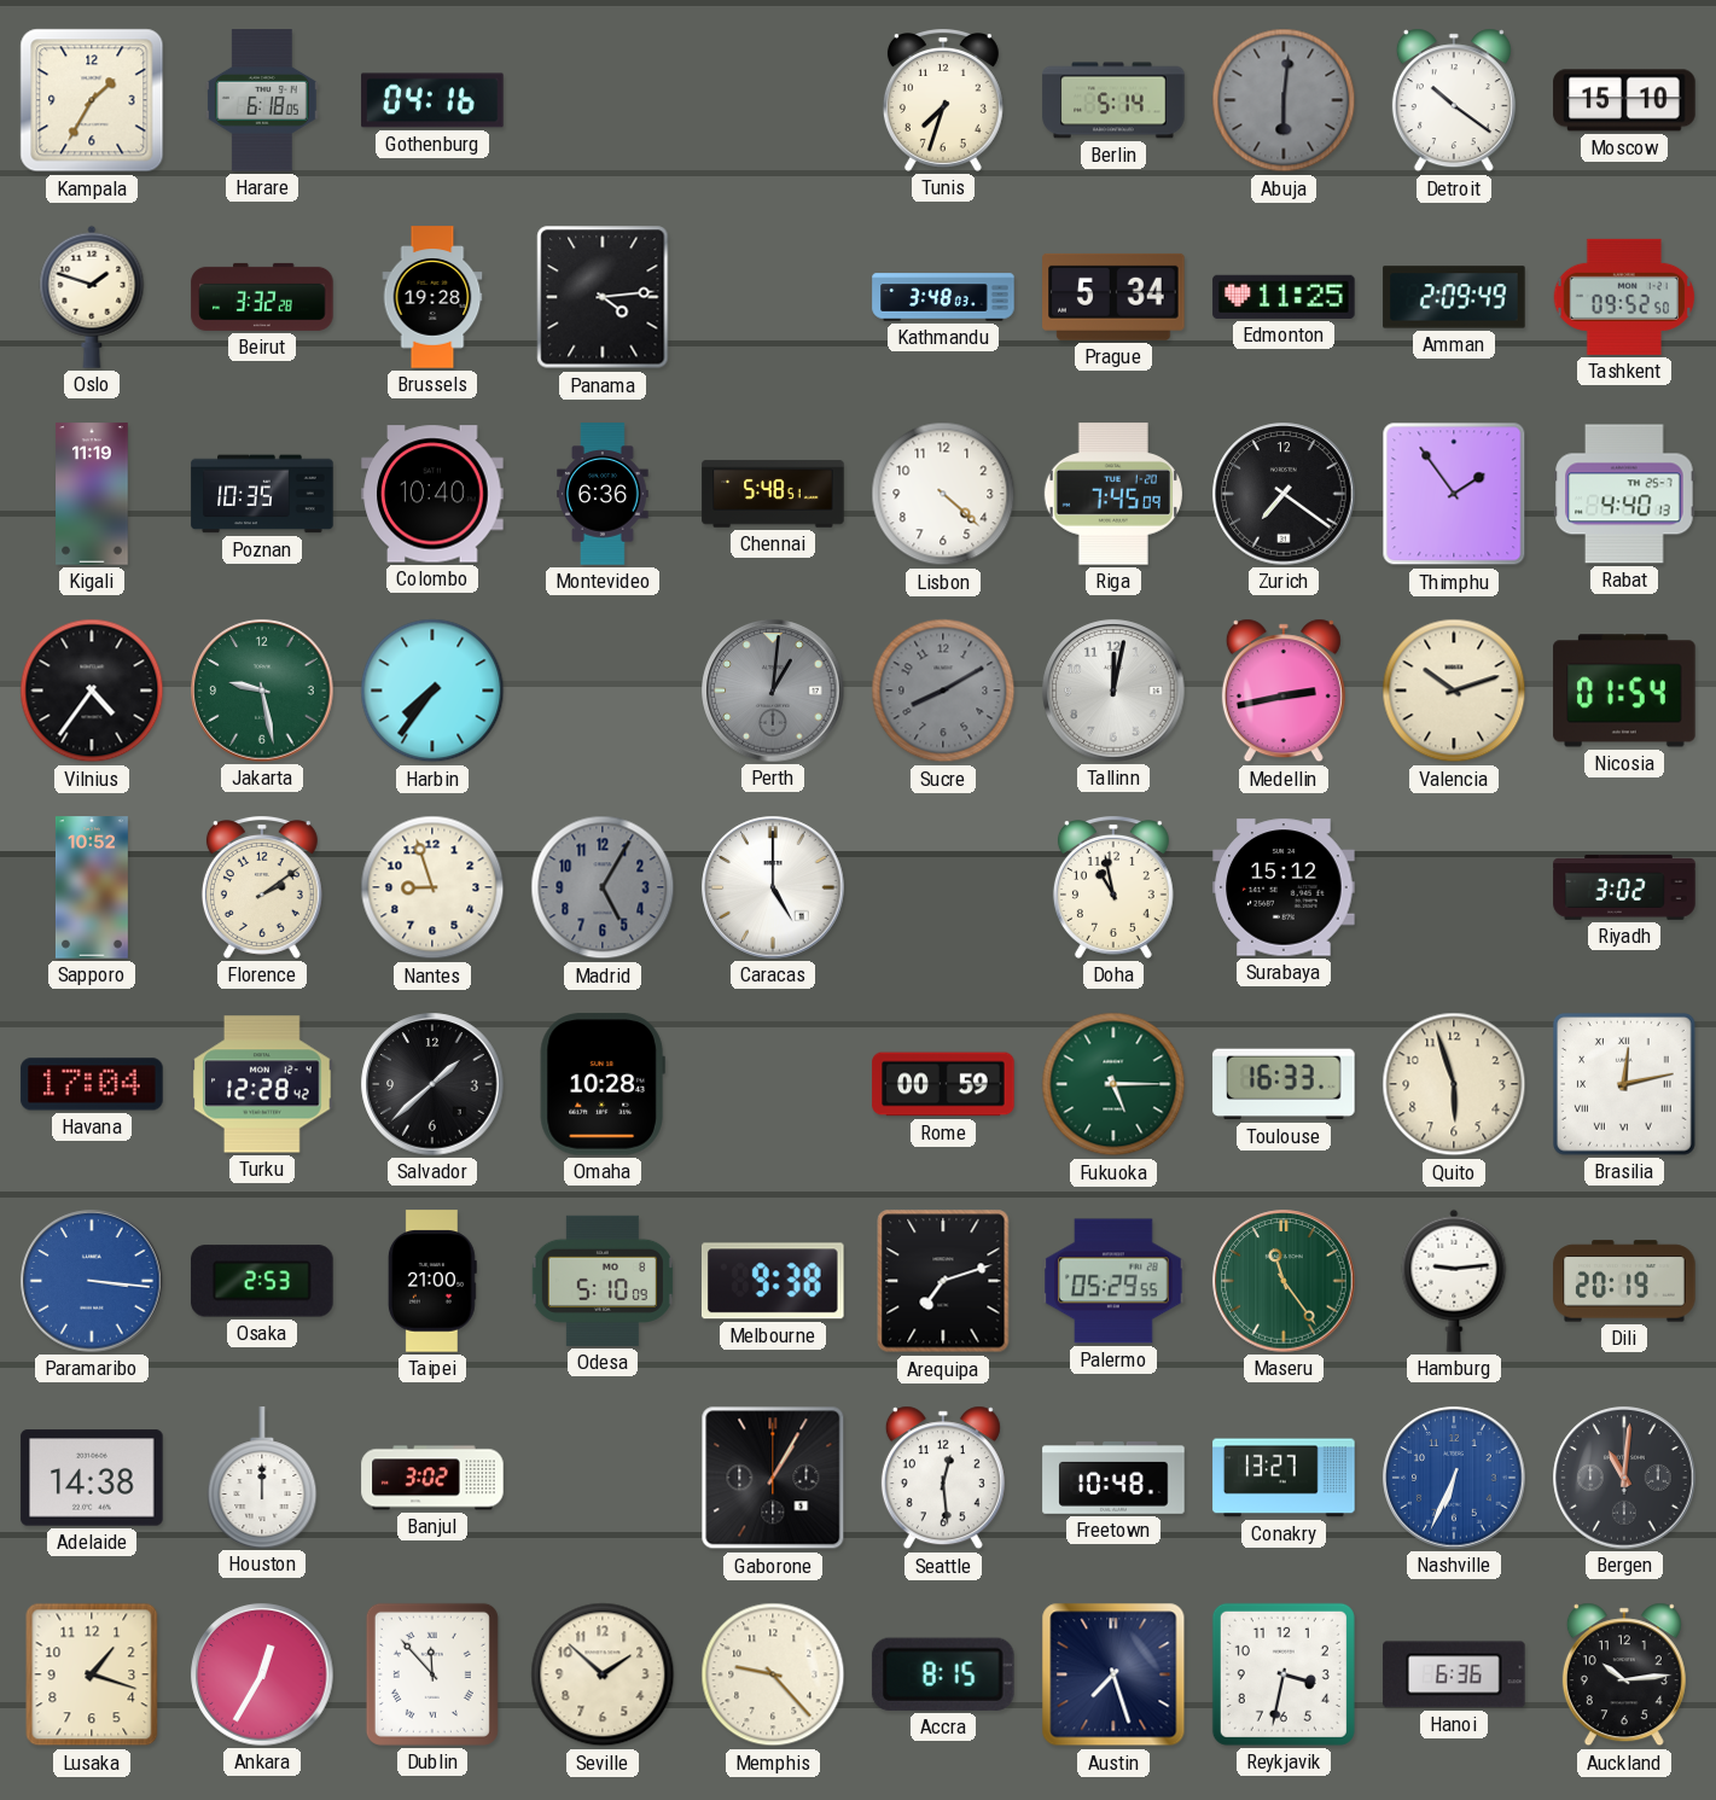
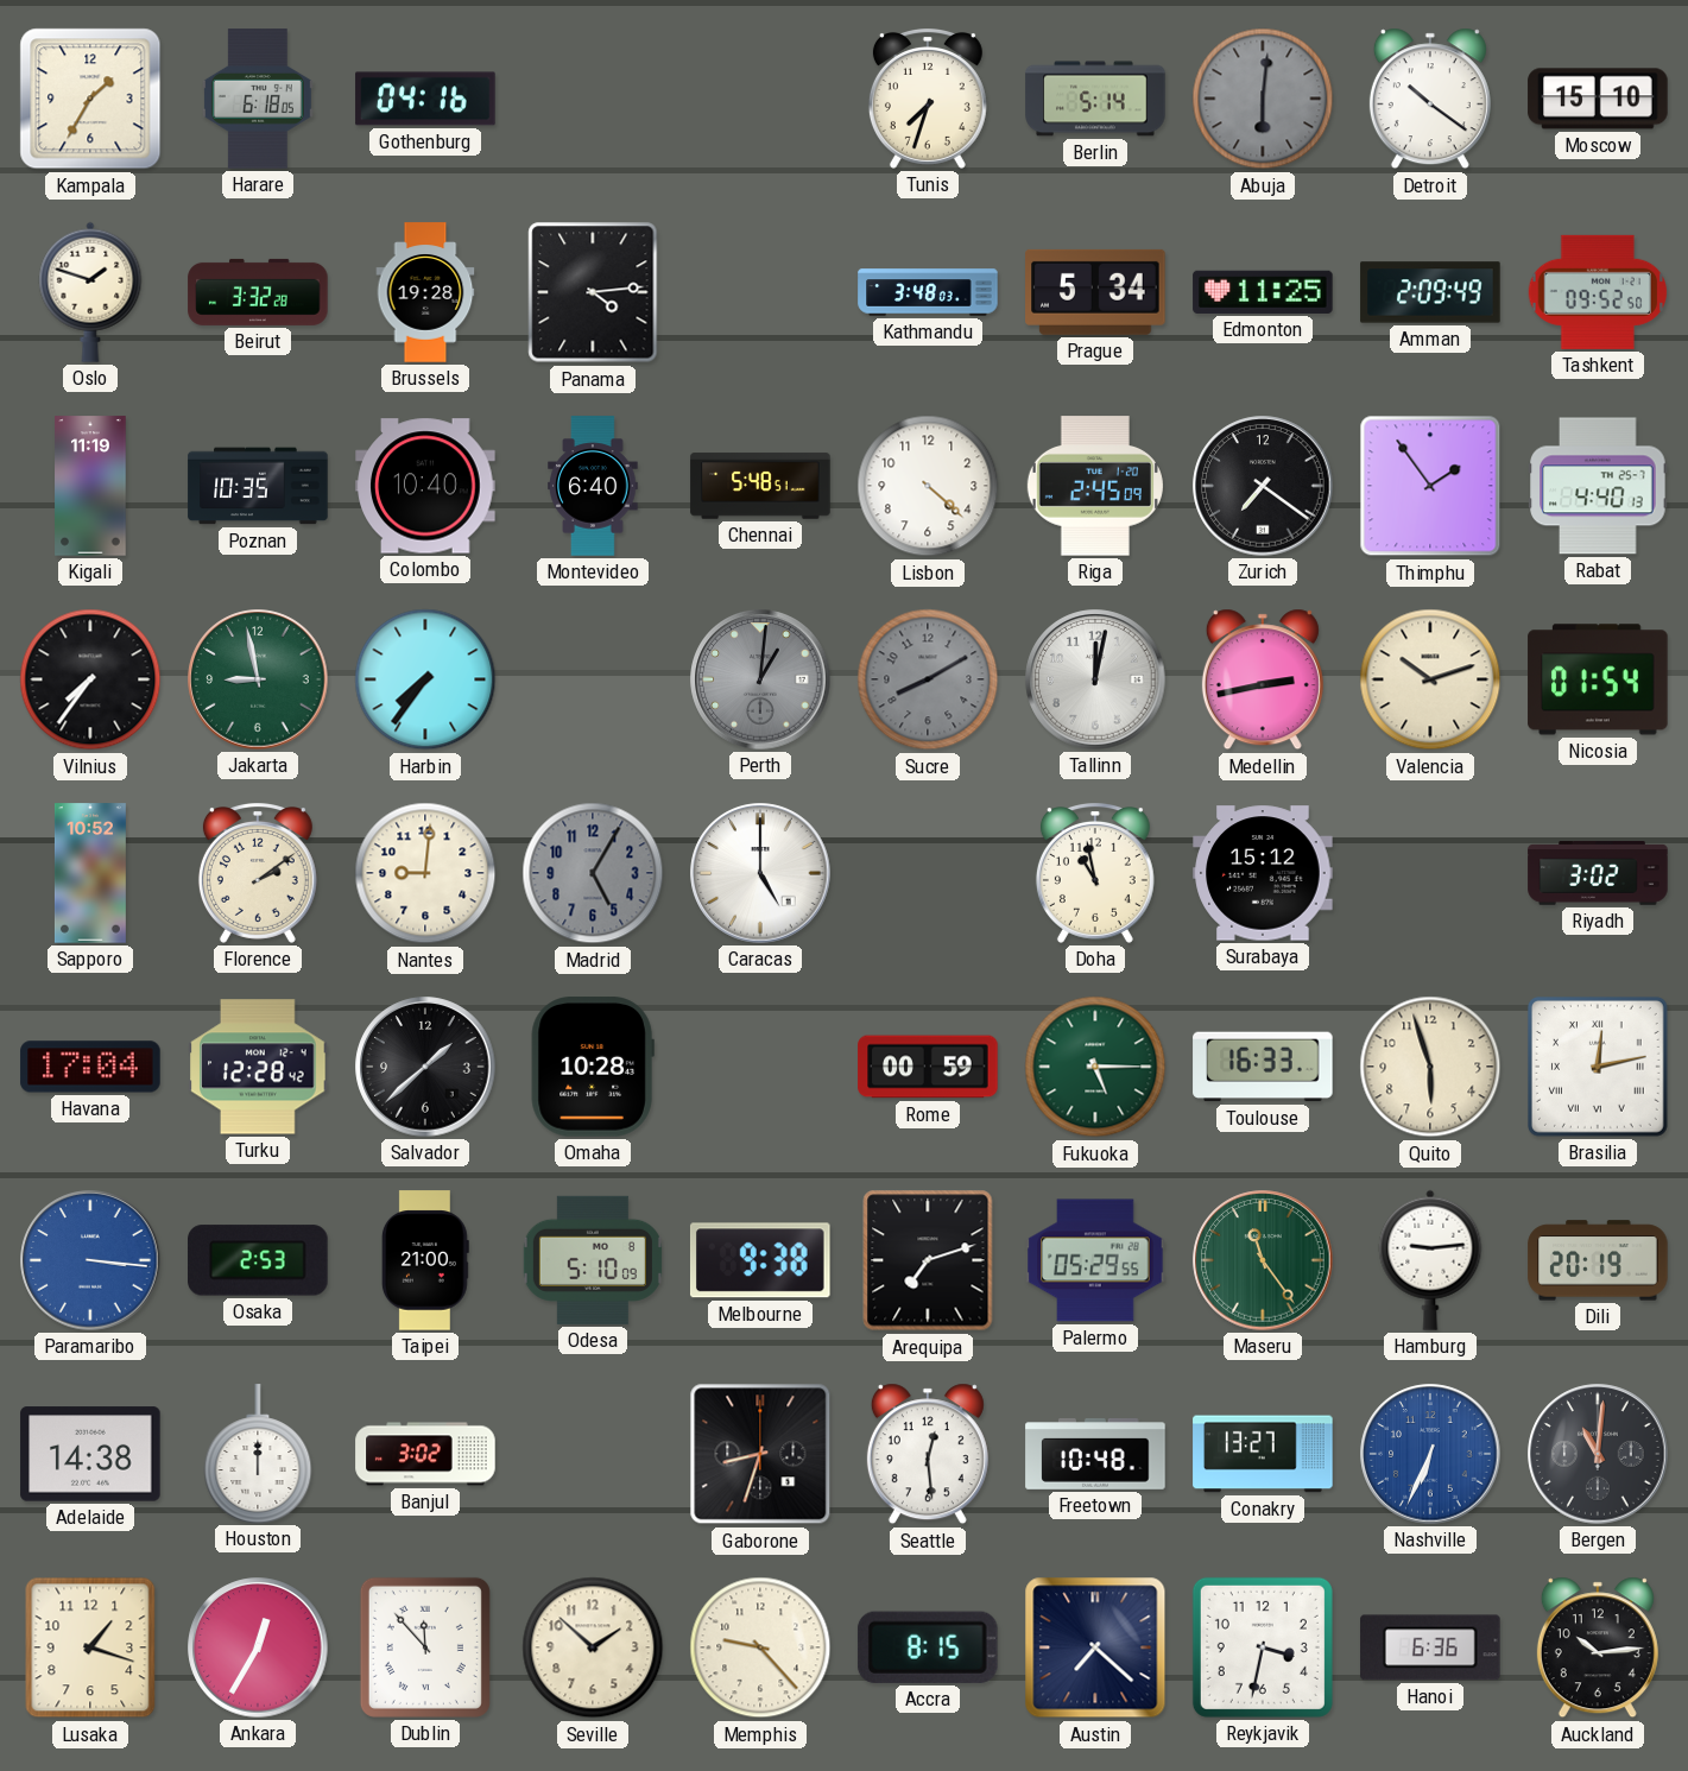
Montevideo: 6:36 -> 6:40
Riga: 7:45 -> 2:45
Vilnius: 4:36 -> 7:36
Jakarta: 9:28 -> 8:58
Nantes: 8:57 -> 9:01
Gaborone: 1:05 -> 8:33
Austin: 7:27 -> 7:22
